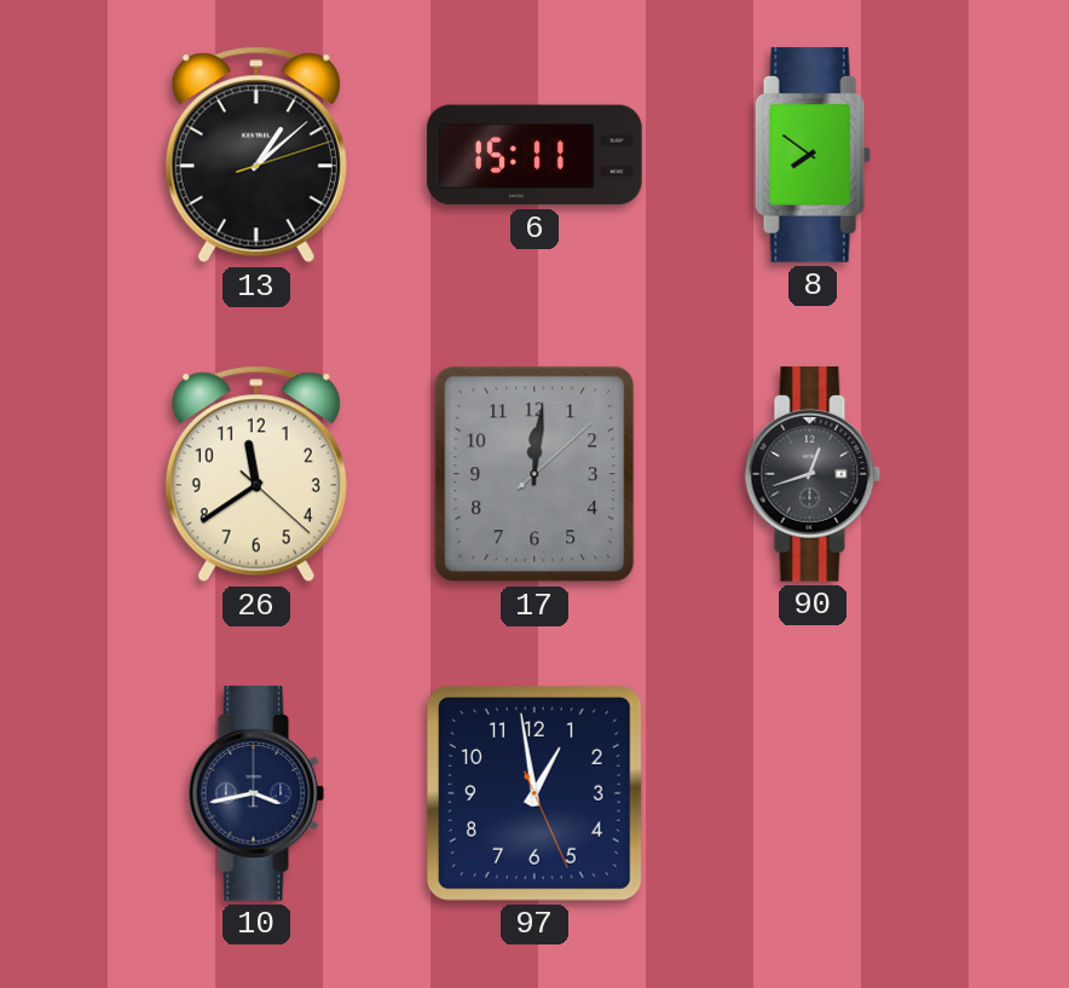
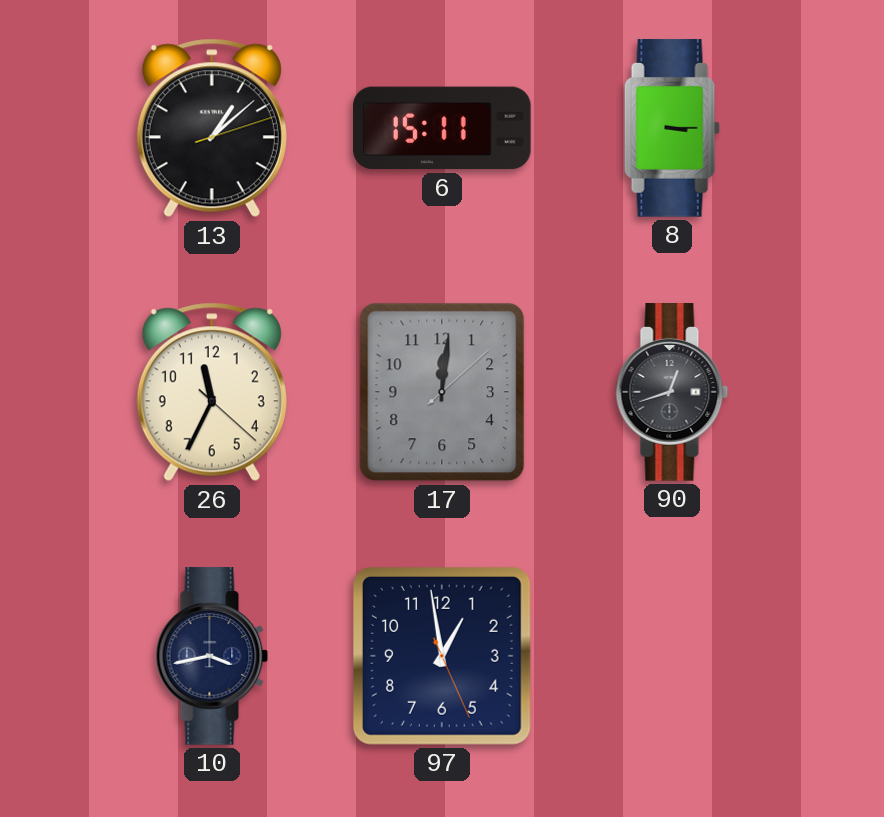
8: 7:51 -> 3:15
26: 11:39 -> 11:34
